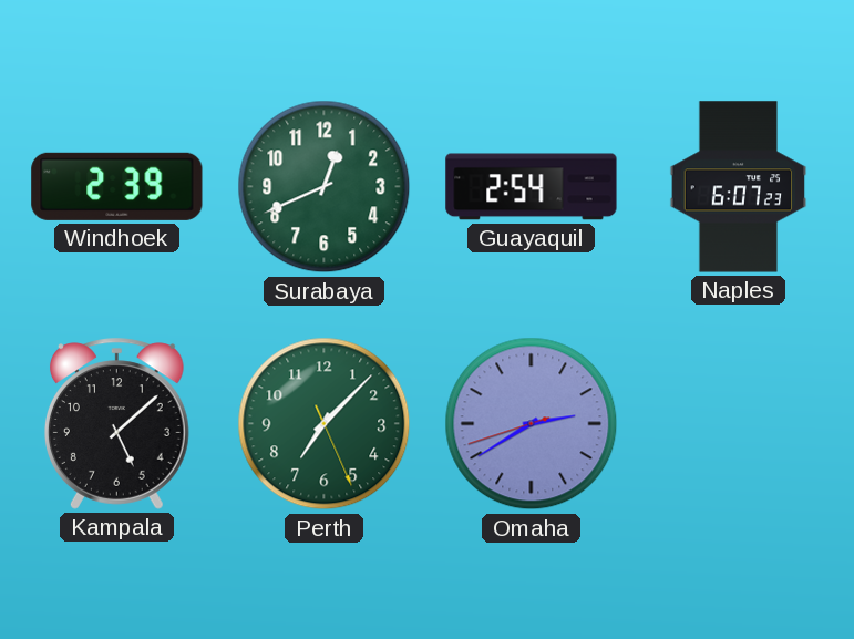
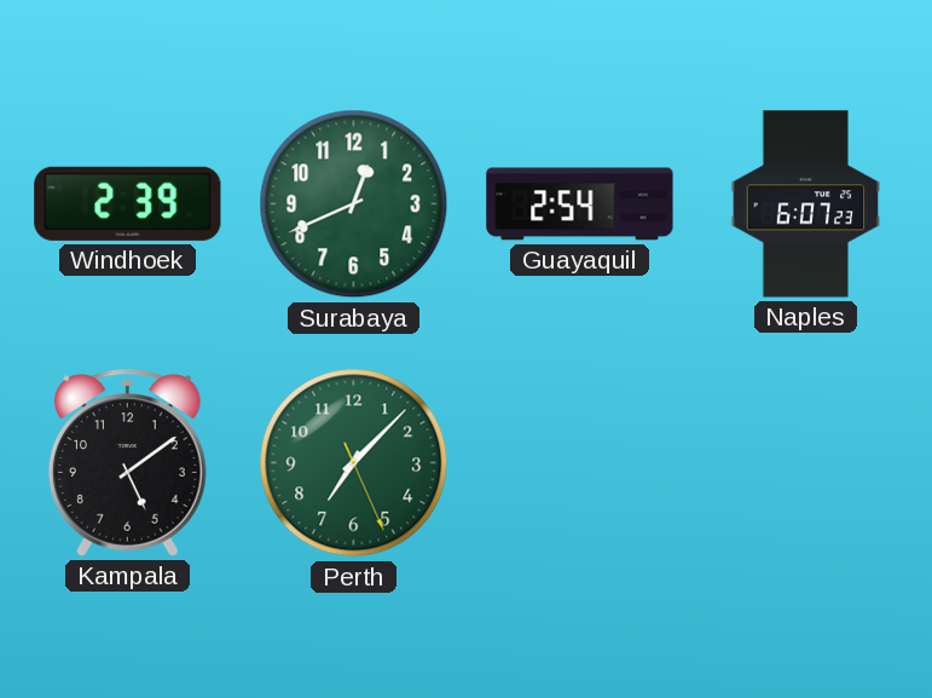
Kampala: 5:08 -> 5:09
Omaha: 2:39 -> none
